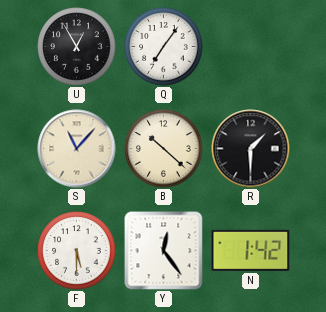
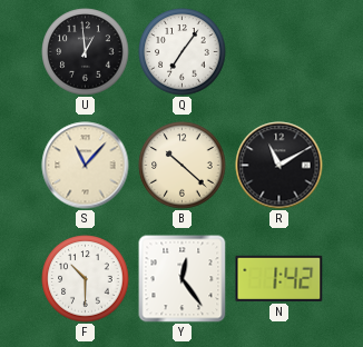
U: 12:55 -> 12:59
R: 1:30 -> 11:10
F: 5:30 -> 10:30
